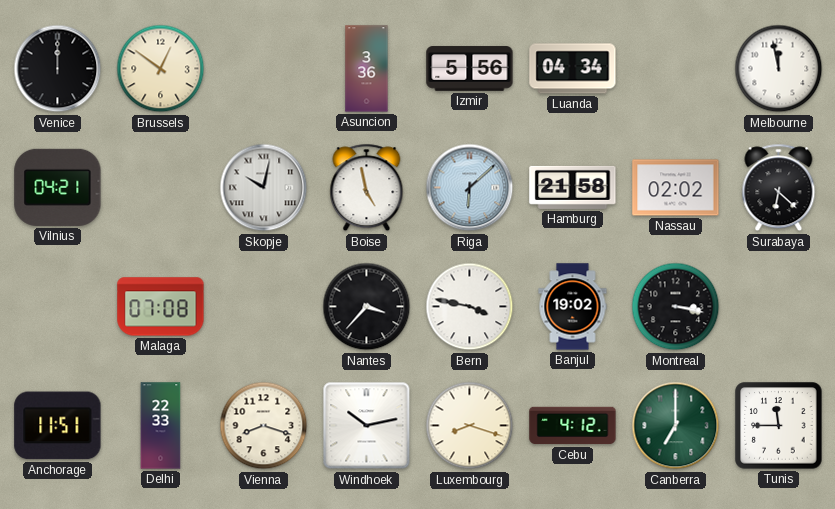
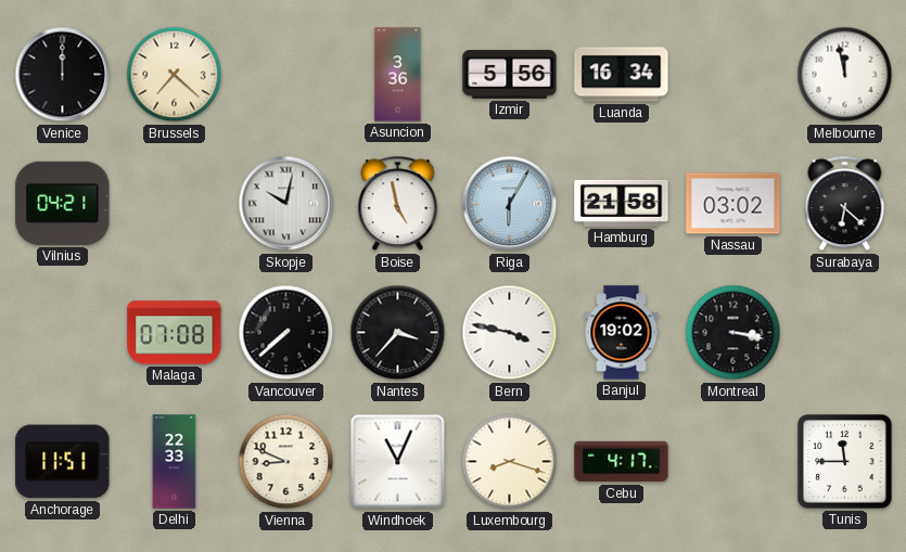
Brussels: 12:51 -> 7:22
Luanda: 04:34 -> 16:34
Riga: 6:08 -> 6:05
Nassau: 02:02 -> 03:02
Vancouver: none -> 7:38
Vienna: 8:18 -> 8:49
Windhoek: 10:13 -> 11:04
Cebu: 4:12 -> 4:17
Canberra: 7:00 -> none
